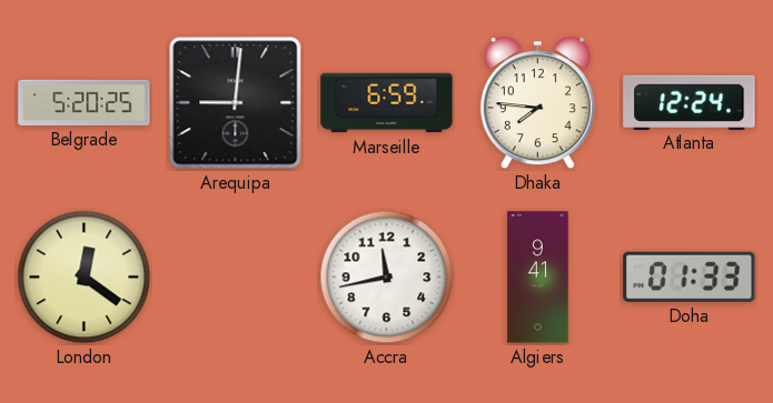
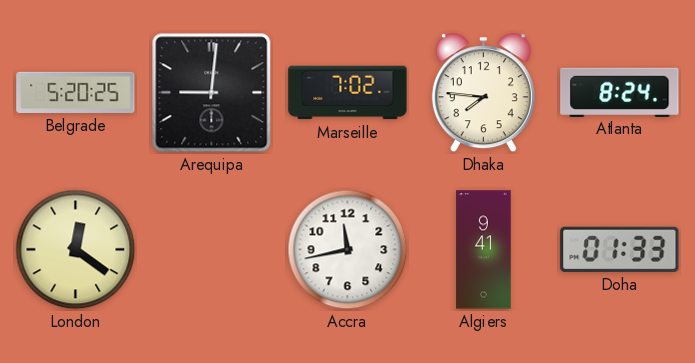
Marseille: 6:59 -> 7:02
Atlanta: 12:24 -> 8:24
